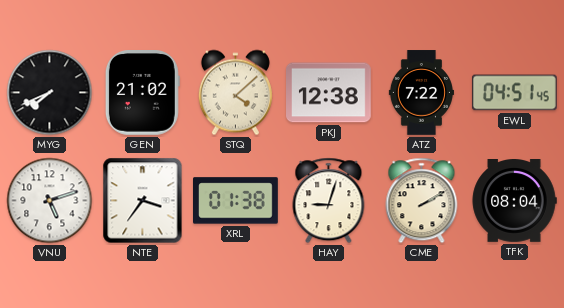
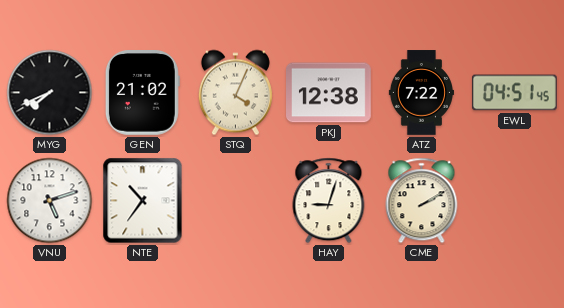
STQ: 4:08 -> 4:04
NTE: 3:36 -> 10:36
XRL: 01:38 -> none
TFK: 08:04 -> none
